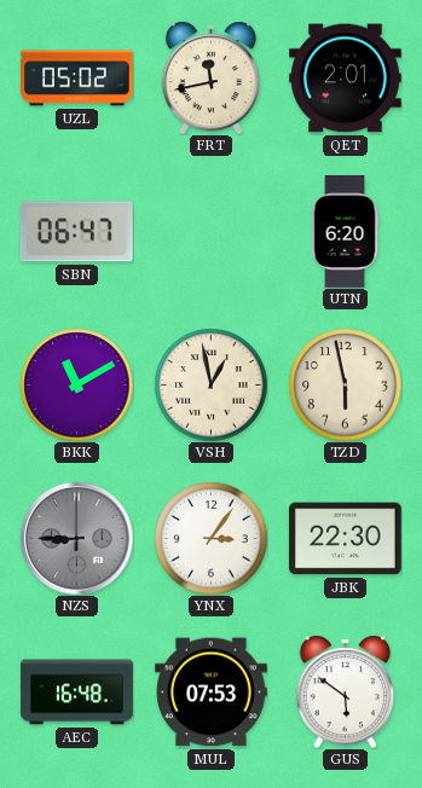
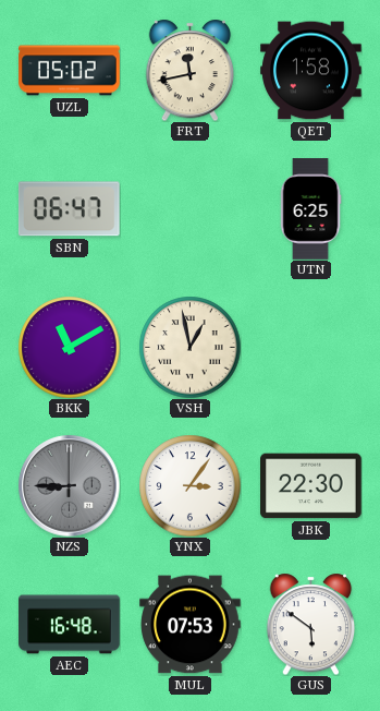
QET: 2:01 -> 1:58
UTN: 6:20 -> 6:25
TZD: 5:58 -> none
